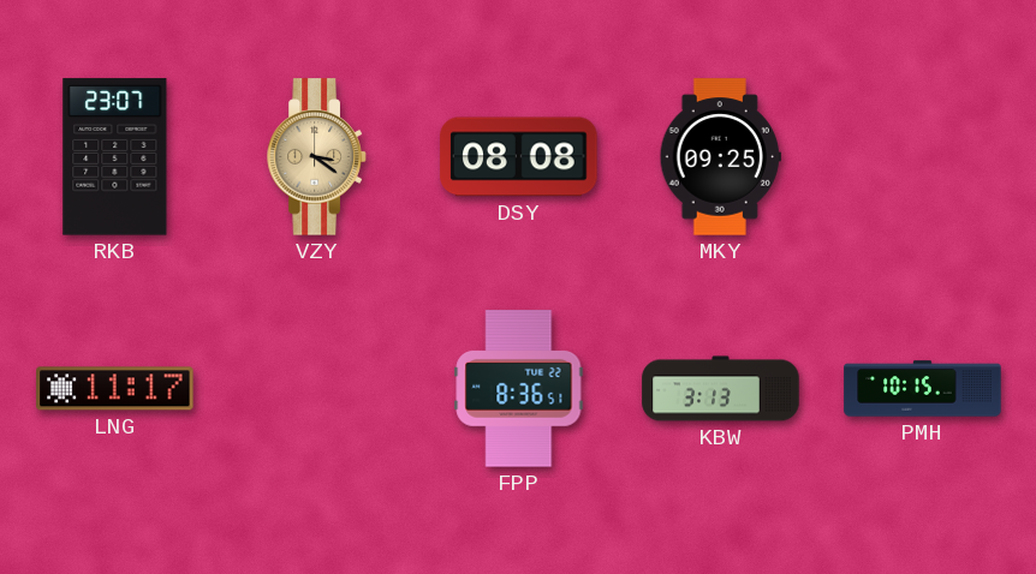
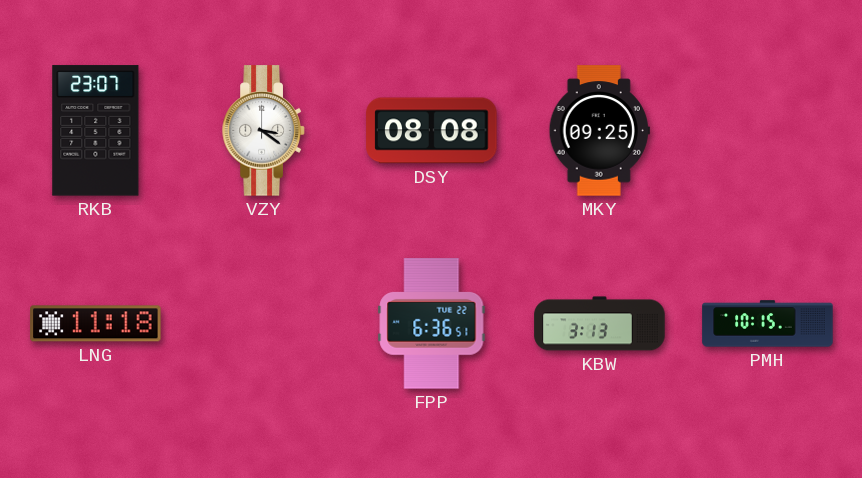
VZY dial: champagne -> white
LNG: 11:17 -> 11:18
FPP: 8:36 -> 6:36
